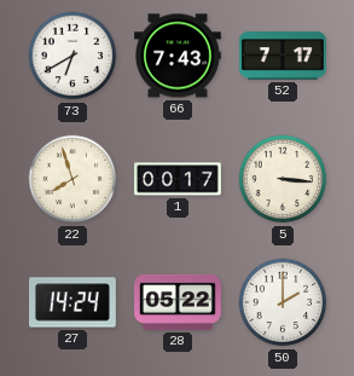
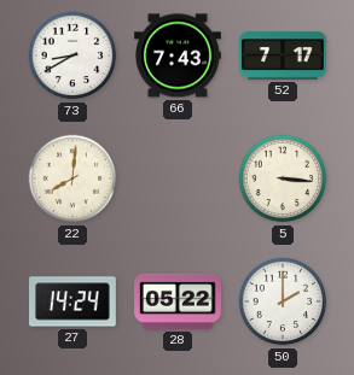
73: 6:40 -> 8:40
22: 7:57 -> 8:01
1: 00:17 -> none
